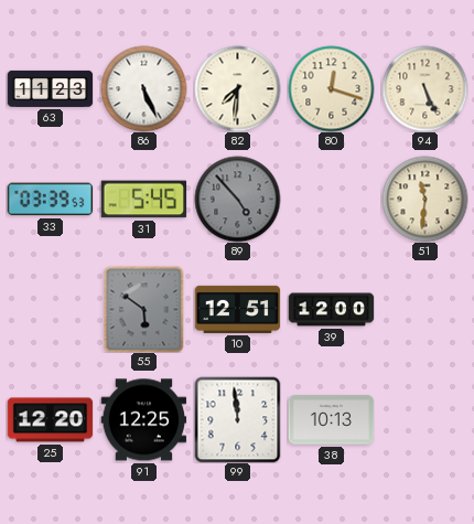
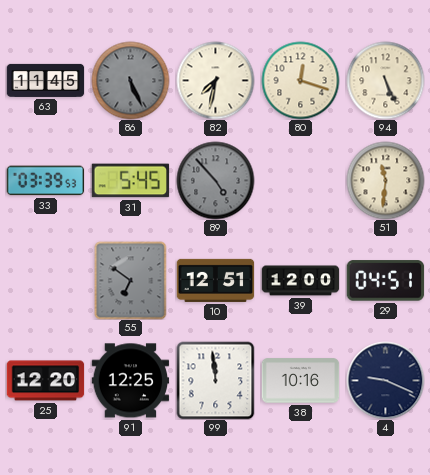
63: 11:23 -> 11:45
86 dial: white -> grey
82: 7:31 -> 7:32
55: 5:51 -> 6:51
29: none -> 04:51
38: 10:13 -> 10:16
4: none -> 9:19
